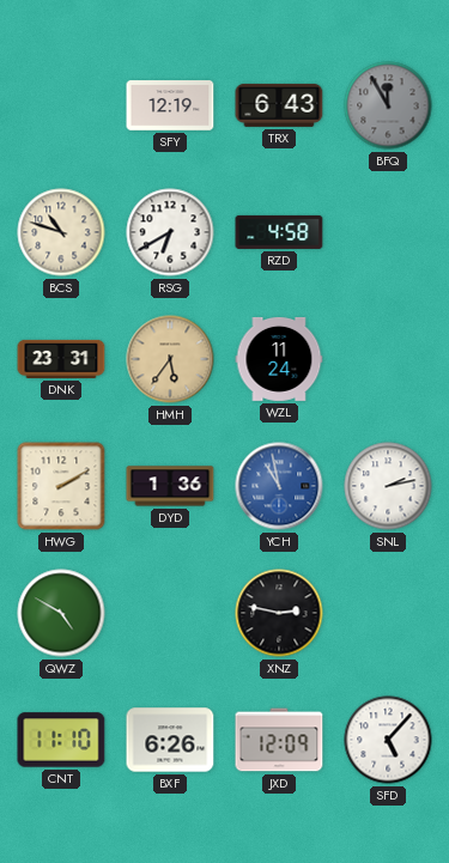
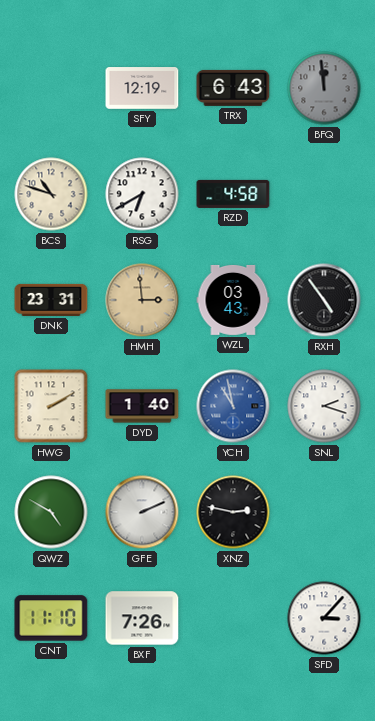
BFQ: 11:55 -> 11:59
HMH: 5:36 -> 2:59
WZL: 11:24 -> 03:43
RXH: none -> 4:54
DYD: 1:36 -> 1:40
SNL: 2:13 -> 2:18
GFE: none -> 2:11
BXF: 6:26 -> 7:26
JXD: 12:09 -> none
SFD: 5:07 -> 3:07
